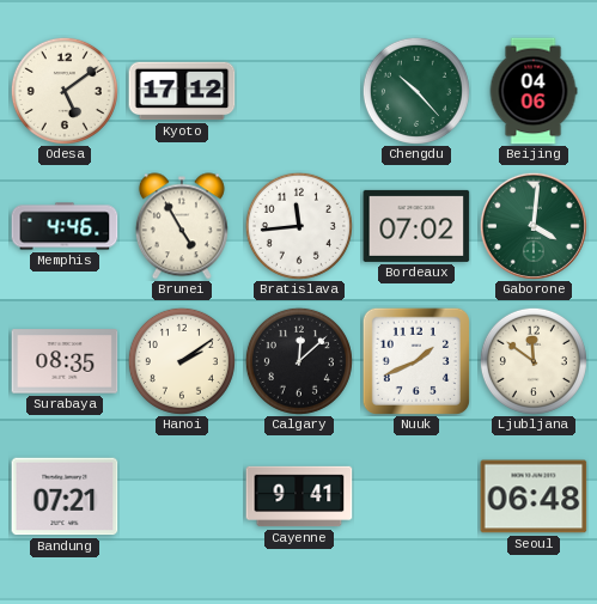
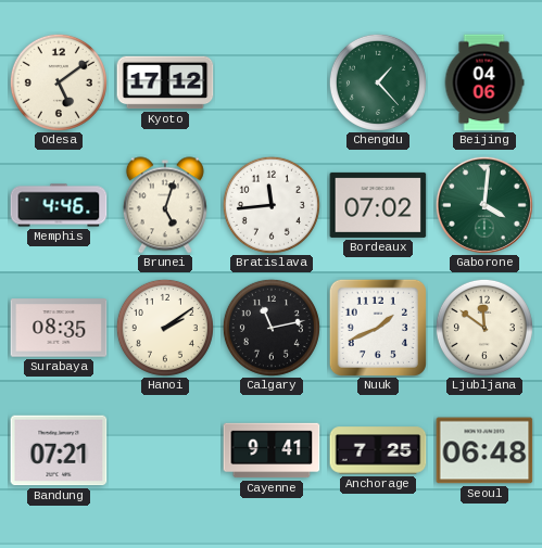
Chengdu: 10:23 -> 1:23
Brunei: 4:55 -> 5:03
Calgary: 12:08 -> 11:13
Anchorage: none -> 7:25
